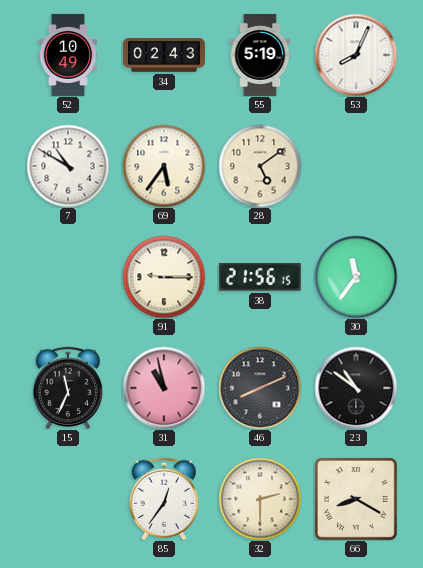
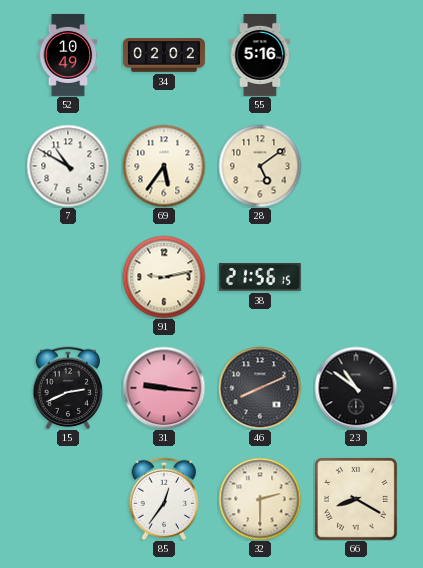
34: 02:43 -> 02:02
55: 5:19 -> 5:16
53: 8:04 -> none
91: 9:15 -> 9:13
30: 11:36 -> none
15: 11:34 -> 2:41
31: 10:58 -> 9:16
